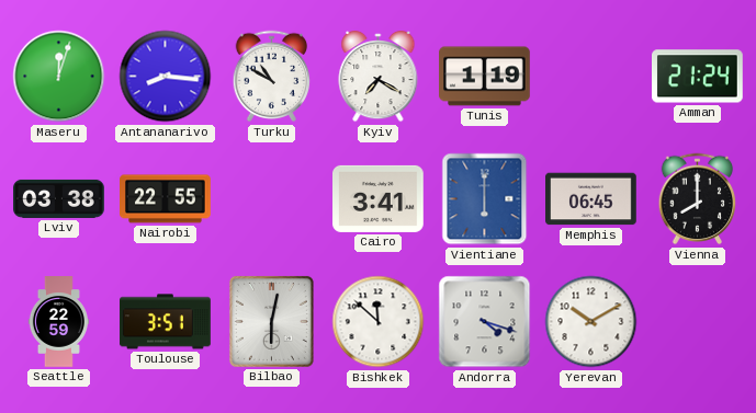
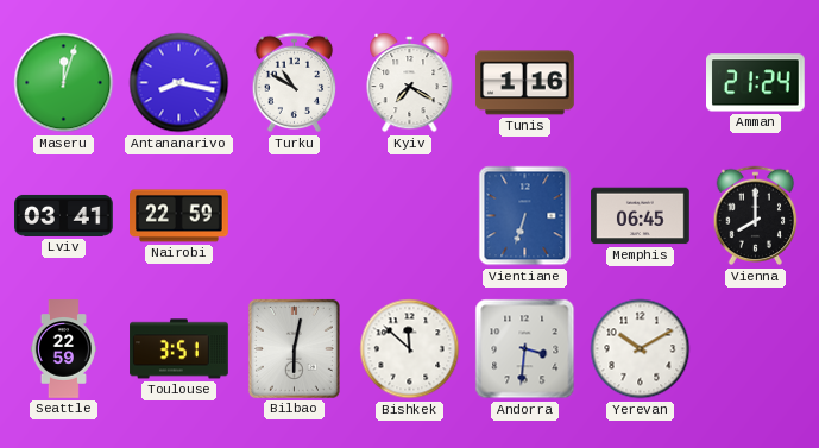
Antananarivo: 8:16 -> 8:17
Tunis: 1:19 -> 1:16
Lviv: 03:38 -> 03:41
Nairobi: 22:55 -> 22:59
Cairo: 3:41 -> none
Vientiane: 6:00 -> 6:33
Andorra: 4:18 -> 3:31
